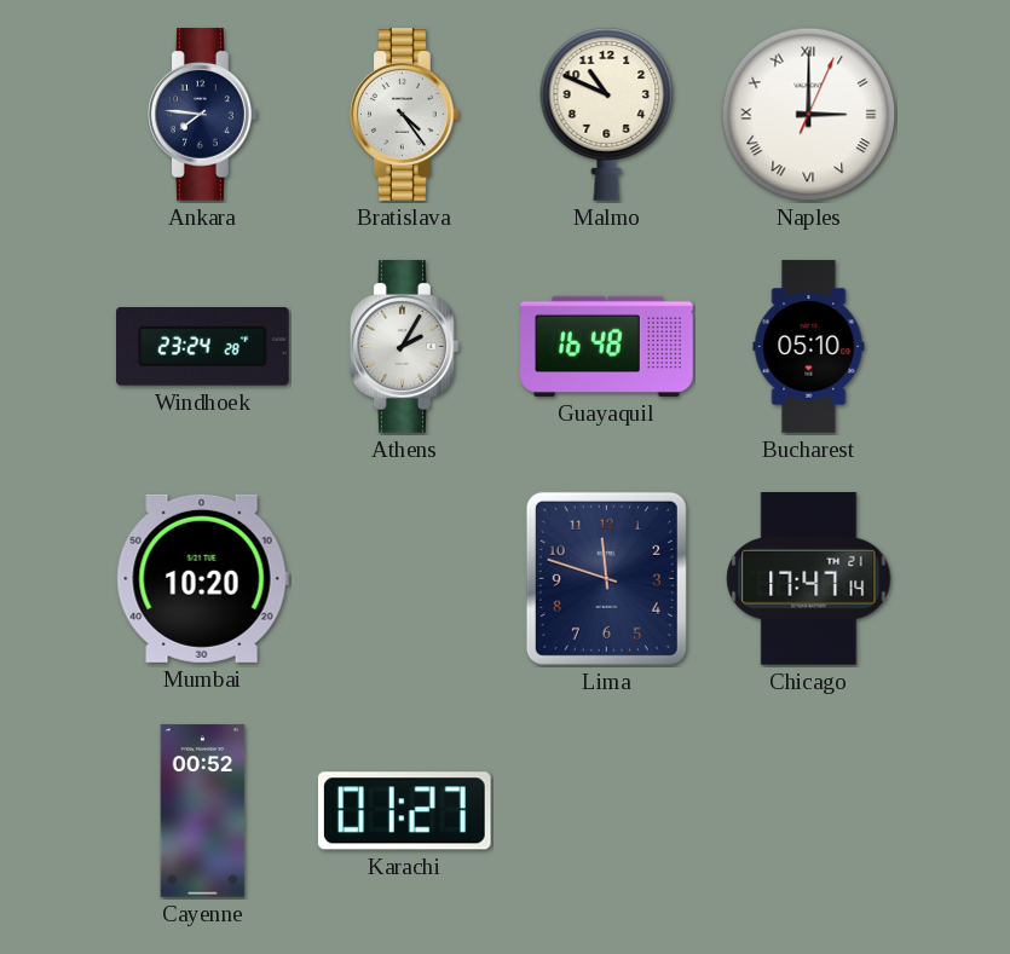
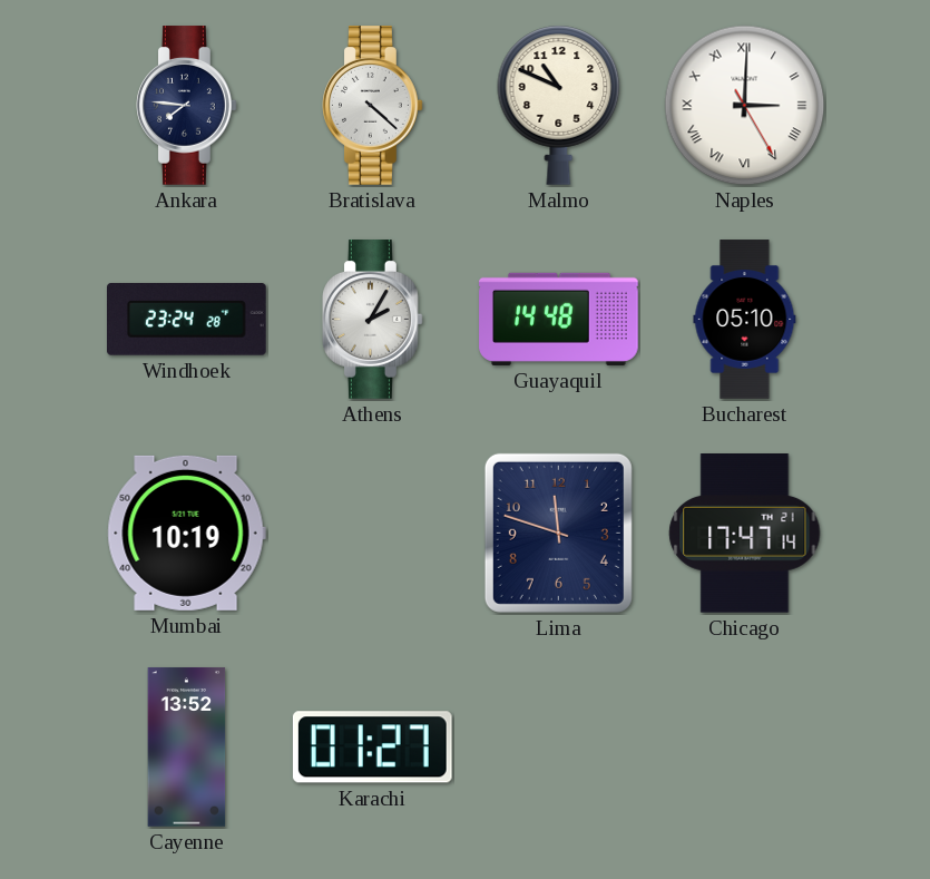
Bratislava: 4:24 -> 4:22
Naples: 3:00:04 -> 3:00:25
Guayaquil: 16:48 -> 14:48
Mumbai: 10:20 -> 10:19
Cayenne: 00:52 -> 13:52
